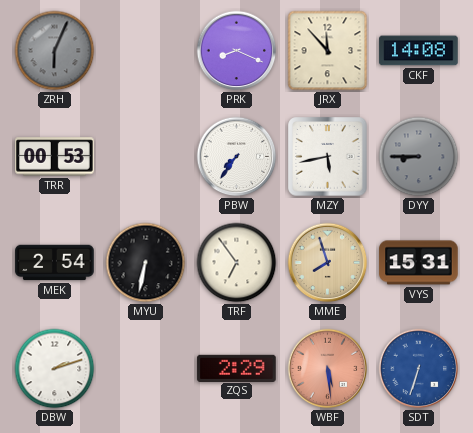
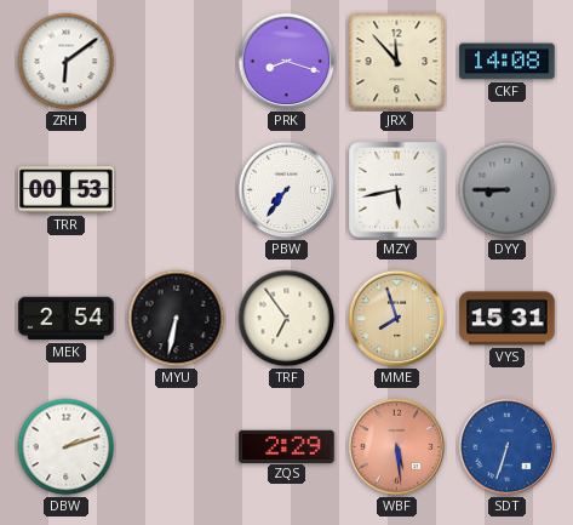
ZRH: 6:04 -> 6:09
ZRH dial: grey -> white
PRK: 8:19 -> 8:18
